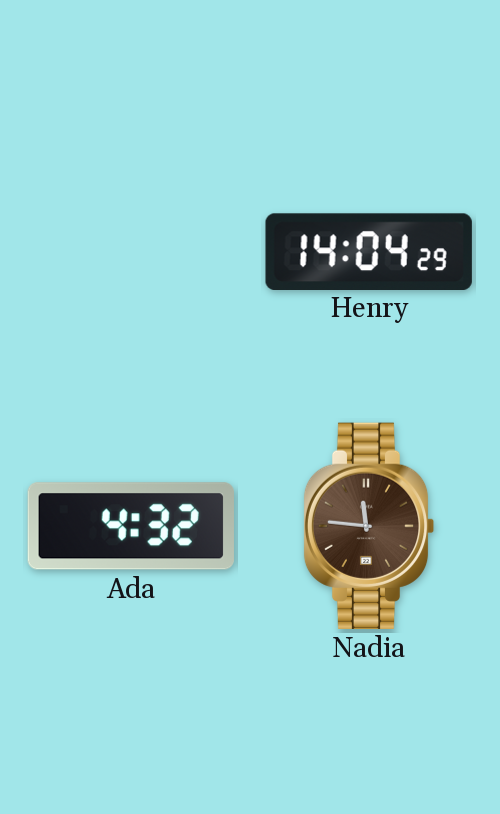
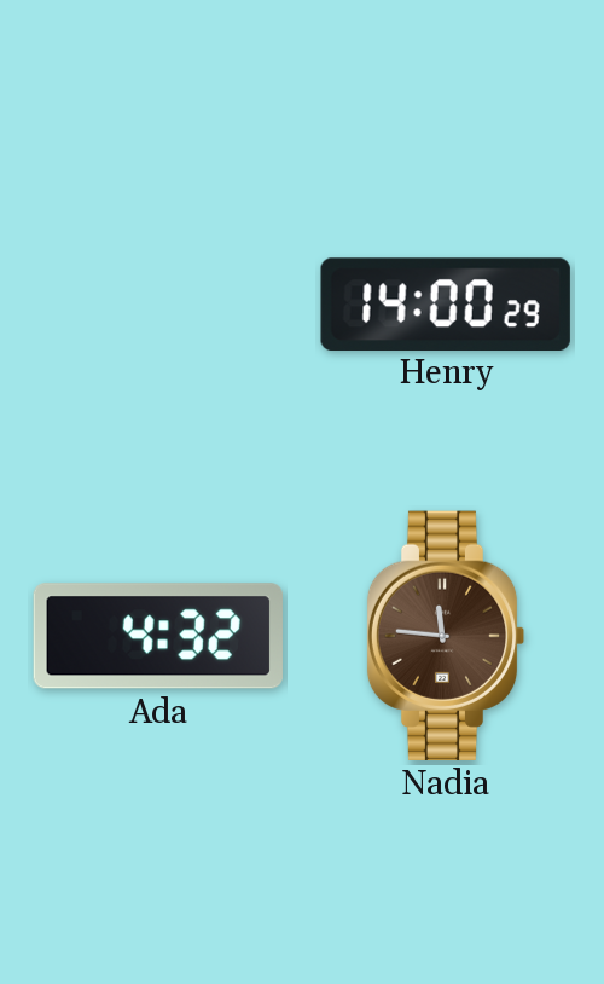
Henry: 14:04 -> 14:00
